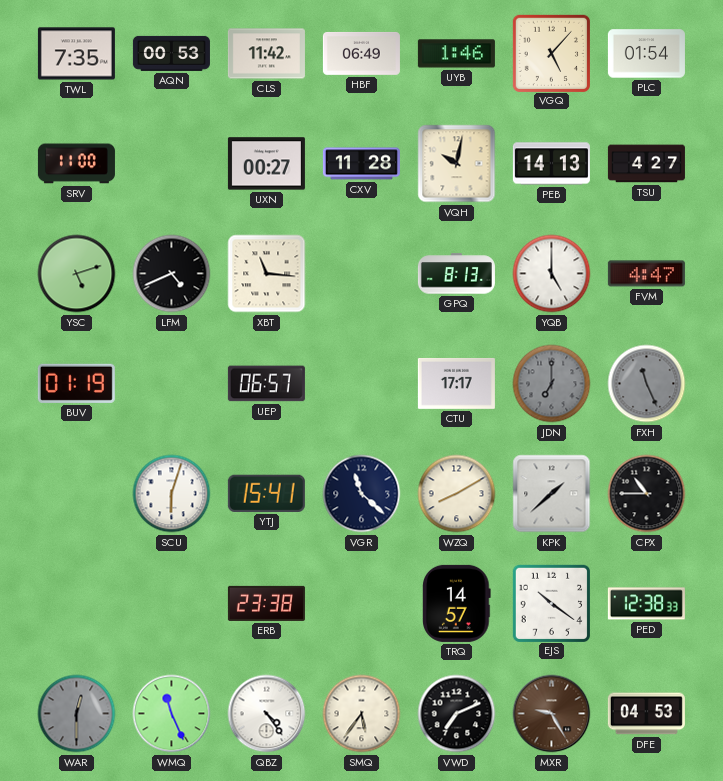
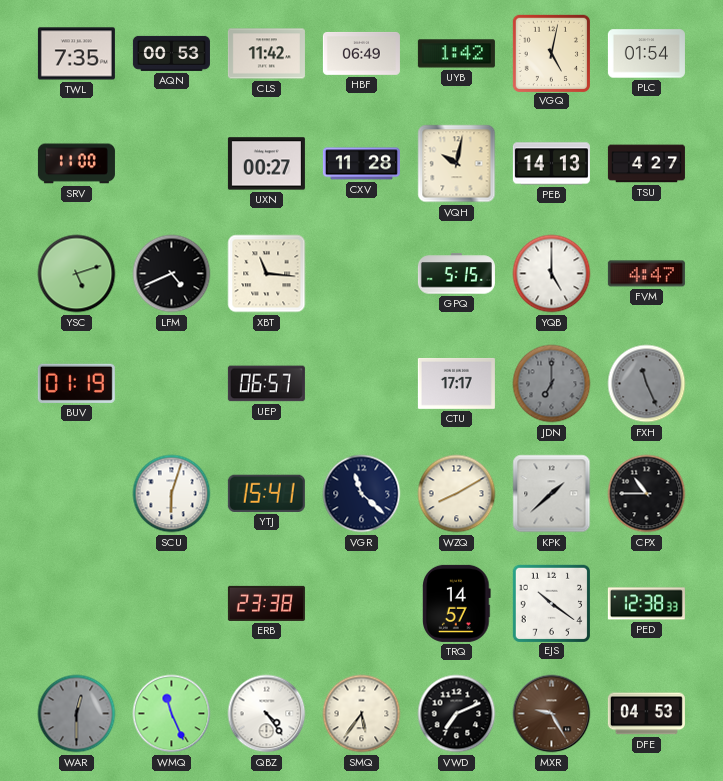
UYB: 1:46 -> 1:42
VGQ: 5:07 -> 5:02
GPQ: 8:13 -> 5:15
